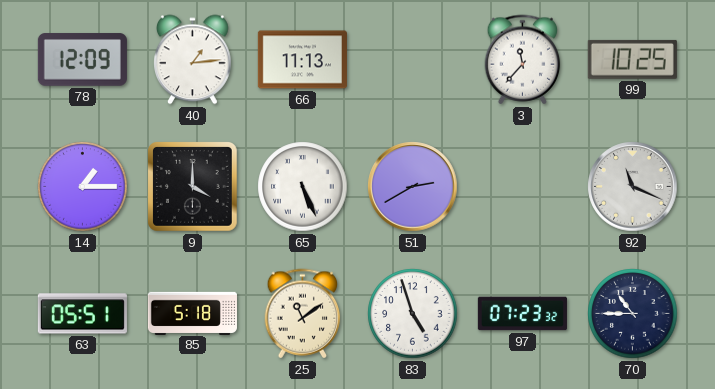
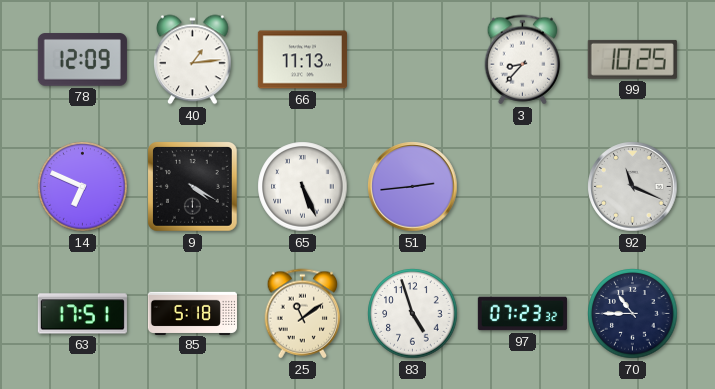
3: 11:37 -> 8:37
14: 1:15 -> 6:49
9: 4:00 -> 4:20
51: 2:40 -> 2:44
63: 05:51 -> 17:51
